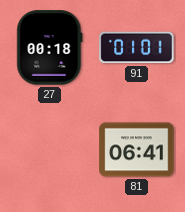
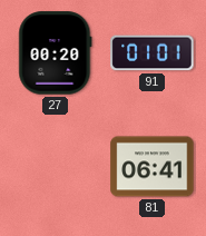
27: 00:18 -> 00:20
